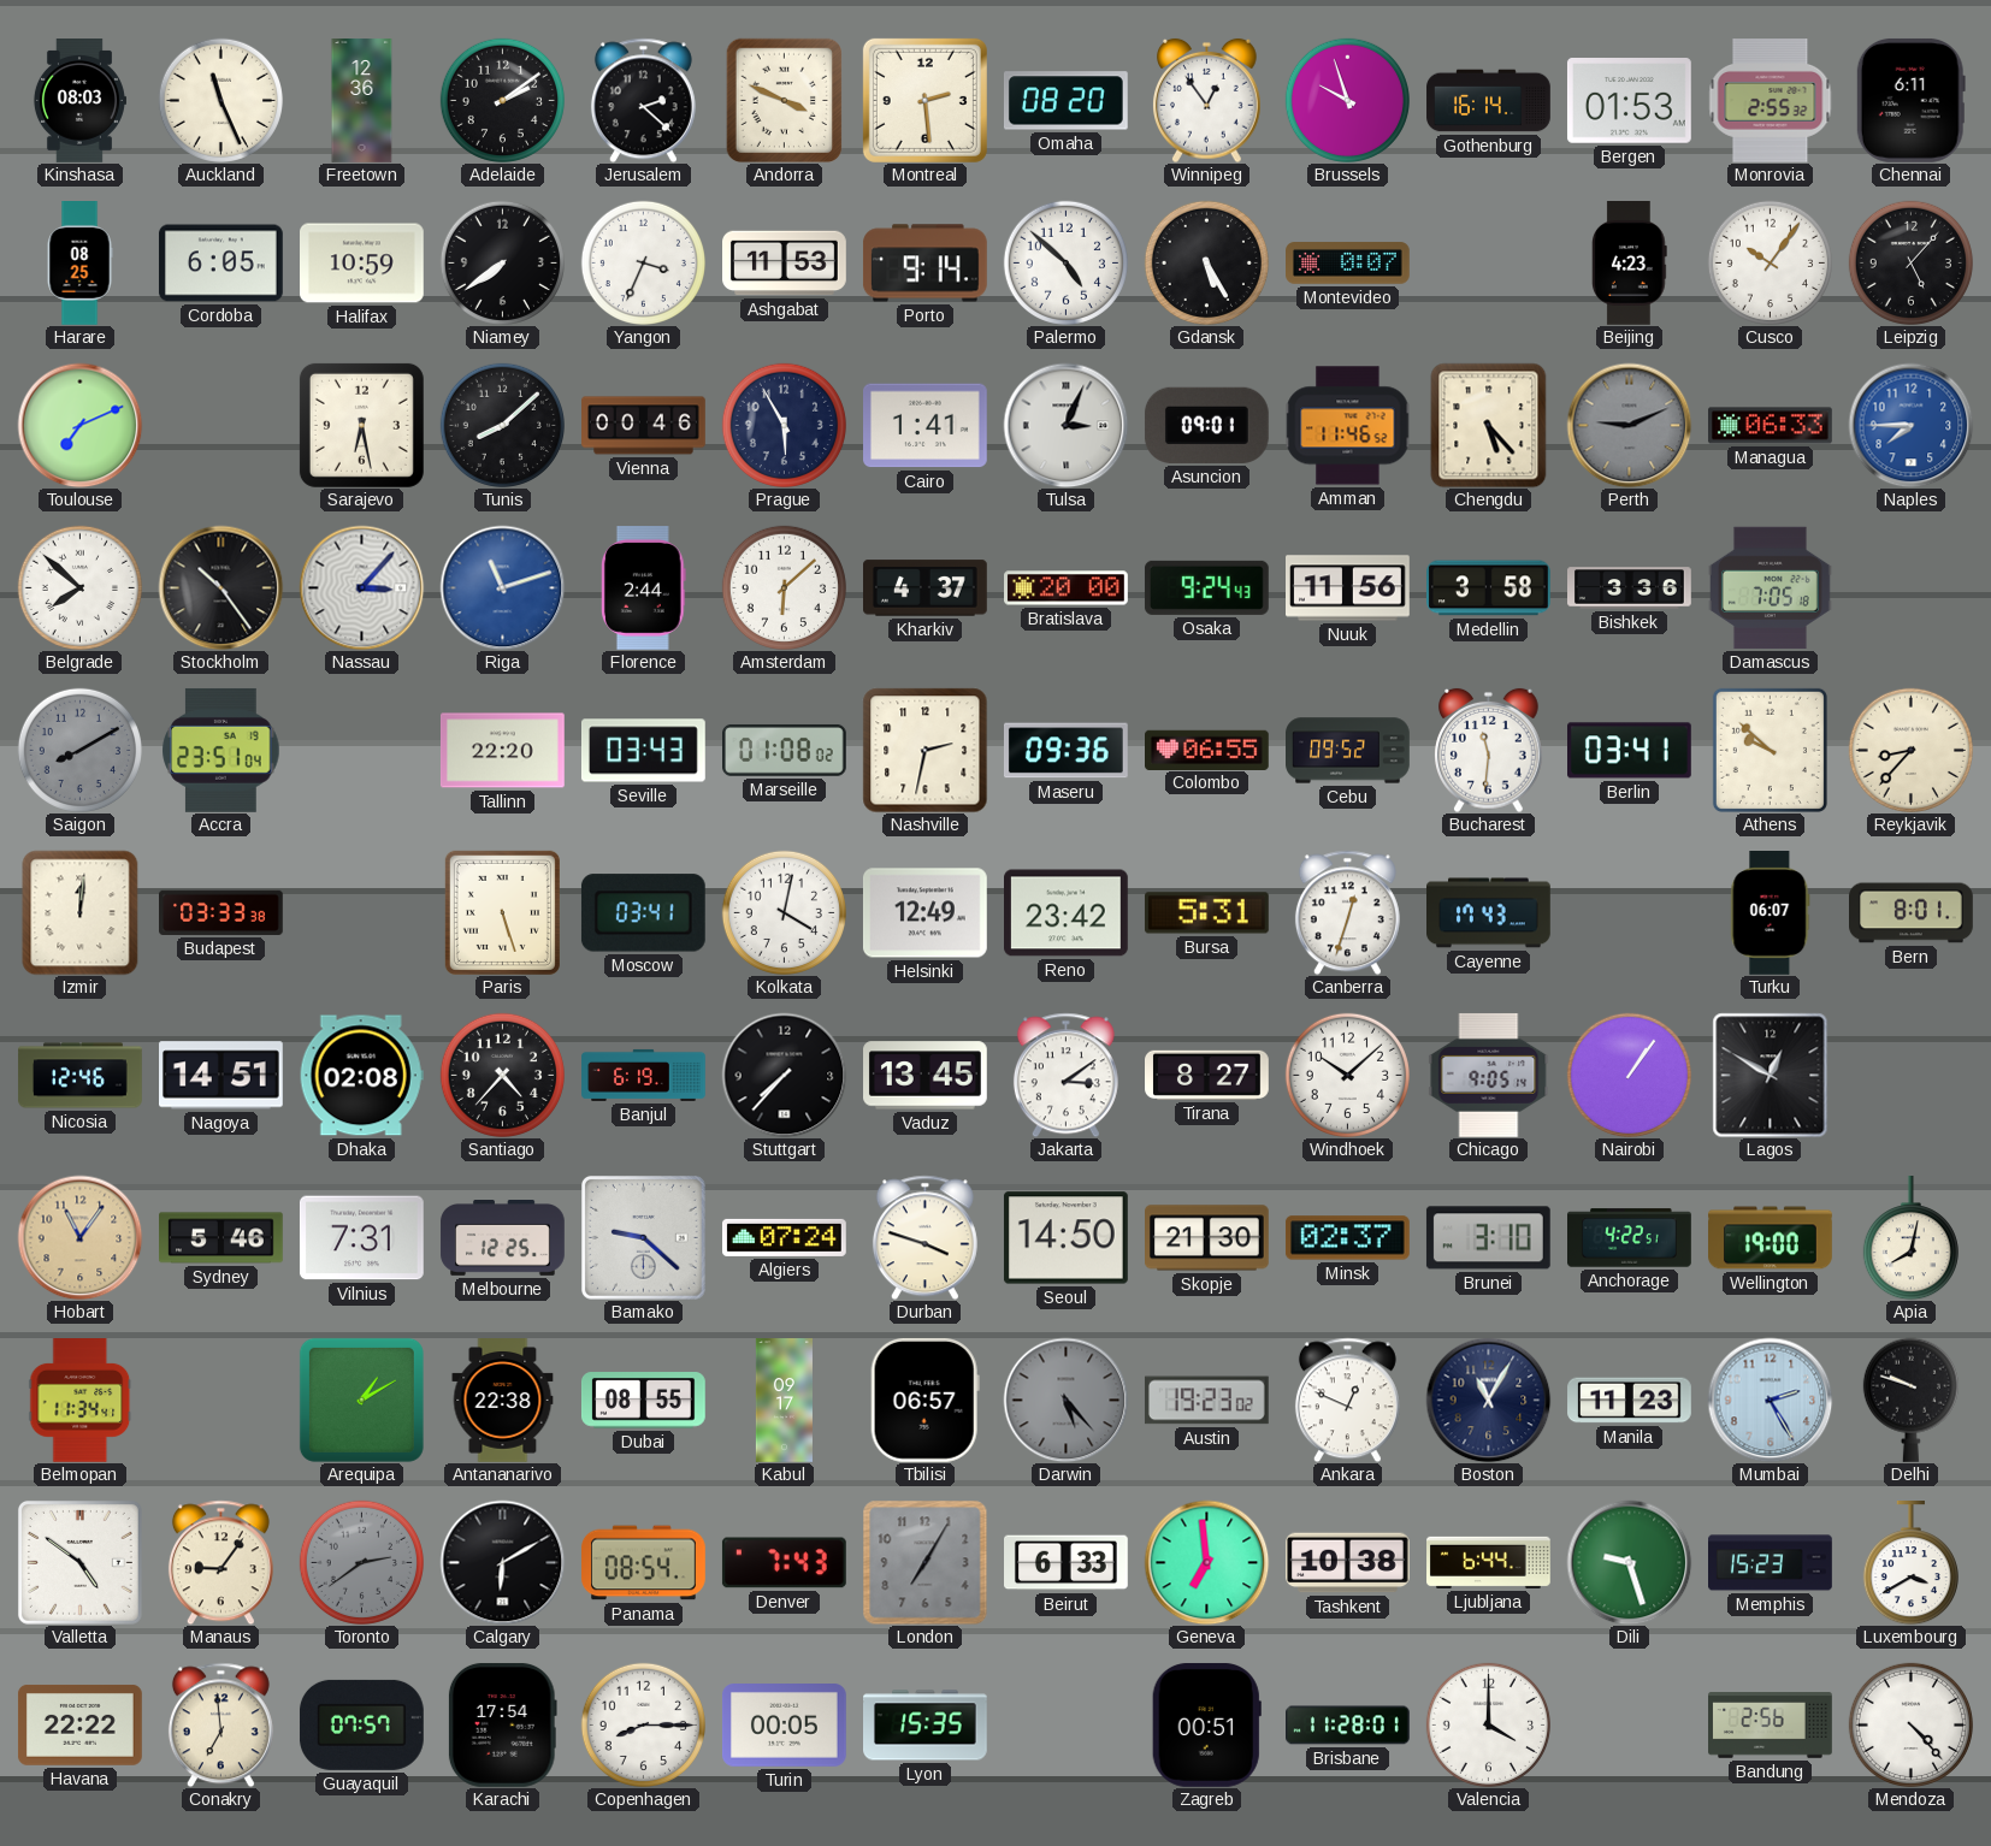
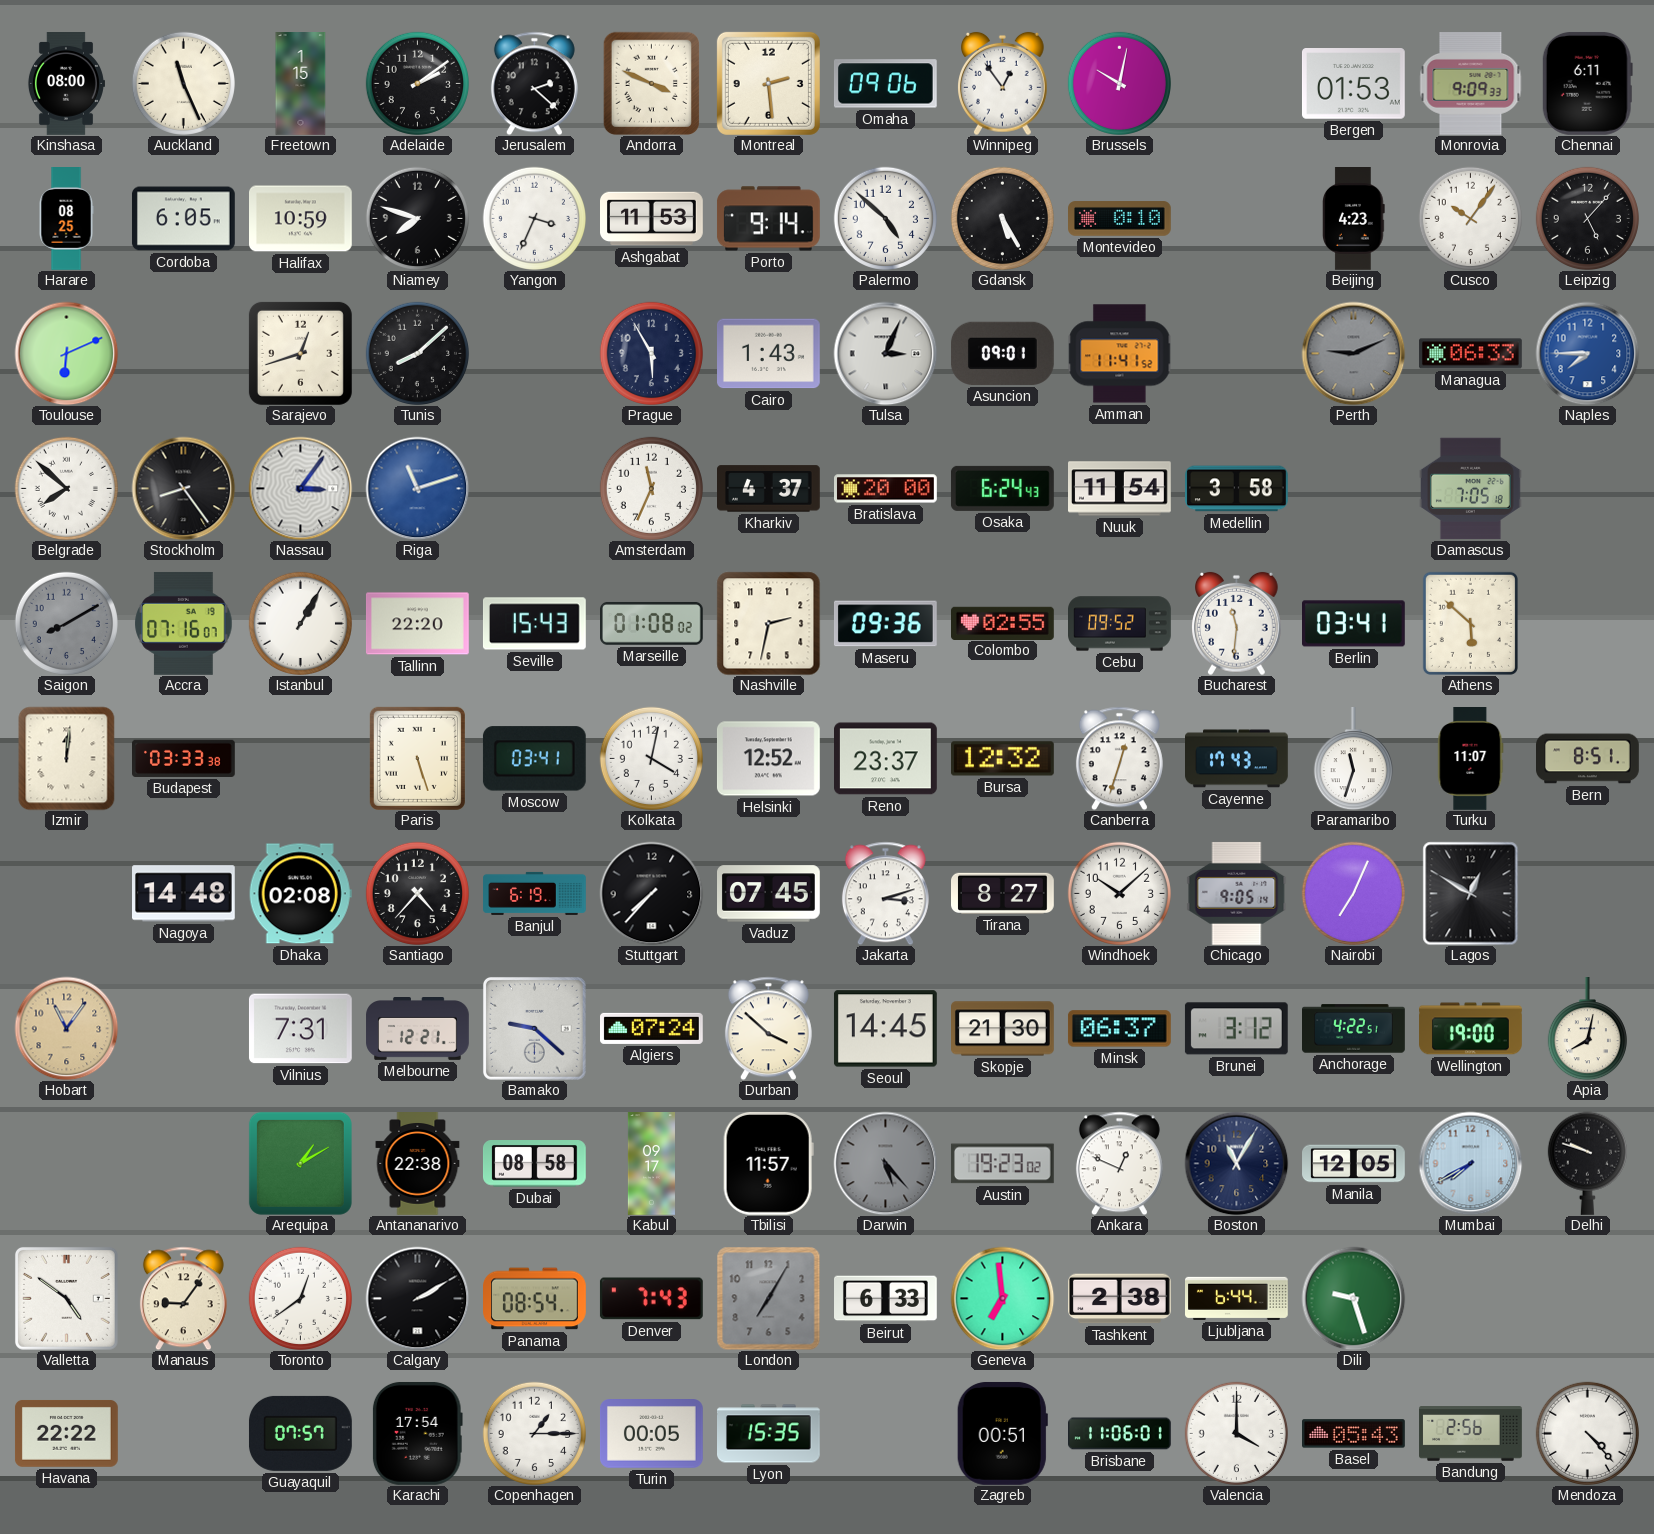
Kinshasa: 08:03 -> 08:00
Freetown: 12:36 -> 1:15
Omaha: 08:20 -> 09:06
Brussels: 9:57 -> 10:02
Gothenburg: 16:14 -> none
Monrovia: 2:55 -> 9:09
Niamey: 7:39 -> 7:48
Montevideo: 0:07 -> 0:10
Toulouse: 7:11 -> 6:11
Sarajevo: 6:28 -> 12:42
Vienna: 00:46 -> none
Cairo: 1:41 -> 1:43
Amman: 11:46 -> 11:41
Chengdu: 5:23 -> none
Stockholm: 10:24 -> 8:24
Nassau: 3:07 -> 3:06
Florence: 2:44 -> none
Amsterdam: 6:08 -> 11:34
Osaka: 9:24 -> 6:24
Nuuk: 11:56 -> 11:54
Bishkek: 3:36 -> none
Accra: 23:51 -> 07:16
Istanbul: none -> 1:05
Seville: 03:43 -> 15:43
Colombo: 06:55 -> 02:55
Athens: 9:52 -> 5:52
Reykjavik: 8:37 -> none
Helsinki: 12:49 -> 12:52
Reno: 23:42 -> 23:37
Bursa: 5:31 -> 12:32
Paramaribo: none -> 11:33
Turku: 06:07 -> 11:07
Bern: 8:01 -> 8:51
Nicosia: 12:46 -> none
Nagoya: 14:51 -> 14:48
Vaduz: 13:45 -> 07:45
Jakarta: 3:09 -> 3:12
Nairobi: 1:06 -> 7:04
Sydney: 5:46 -> none
Melbourne: 12:25 -> 12:21
Durban: 3:48 -> 3:52
Seoul: 14:50 -> 14:45
Minsk: 02:37 -> 06:37
Brunei: 3:10 -> 3:12
Belmopan: 11:34 -> none
Dubai: 08:55 -> 08:58
Tbilisi: 06:57 -> 11:57
Manila: 11:23 -> 12:05
Mumbai: 2:25 -> 7:40
Toronto: 2:39 -> 12:39
Toronto dial: grey -> white
Calgary: 6:10 -> 2:10
Tashkent: 10:38 -> 2:38
Memphis: 15:23 -> none
Luxembourg: 3:40 -> none
Conakry: 6:59 -> none
Copenhagen: 8:15 -> 1:15
Brisbane: 11:28 -> 11:06
Basel: none -> 05:43
